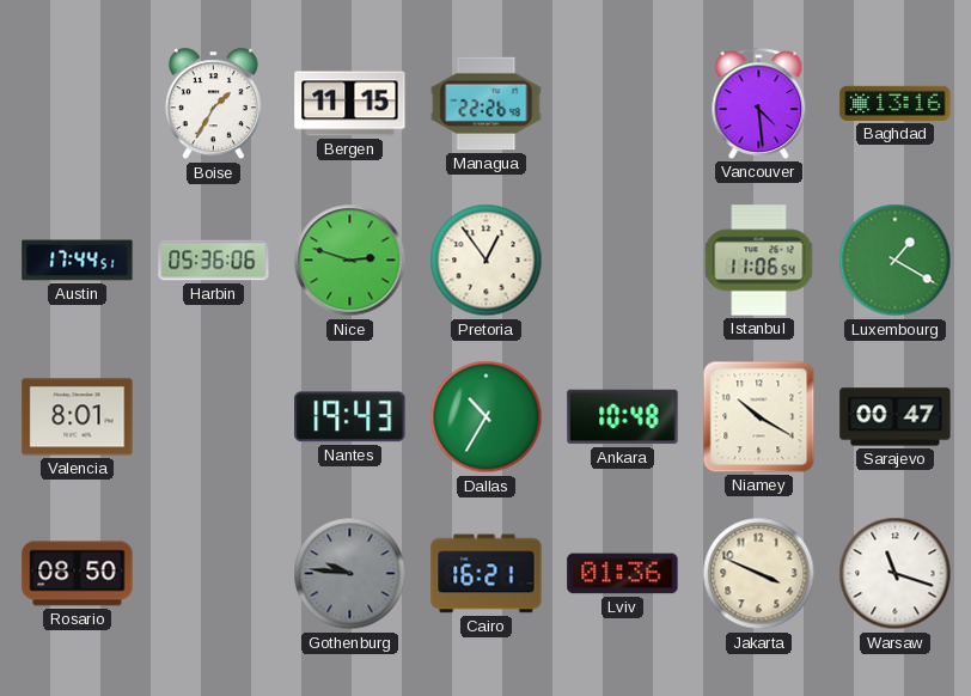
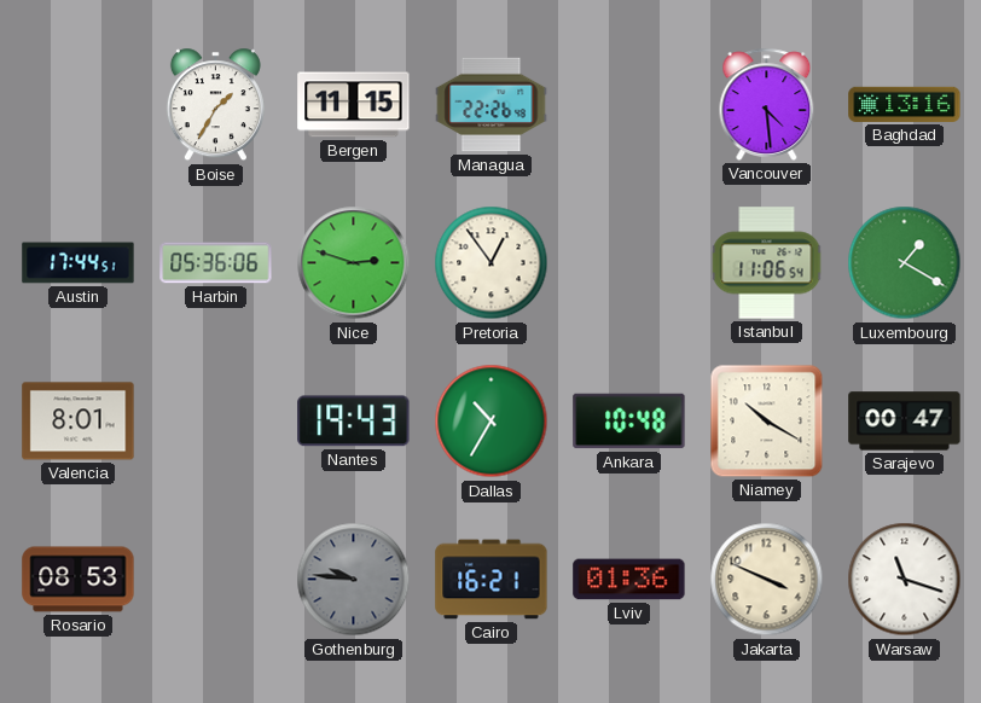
Rosario: 08:50 -> 08:53
